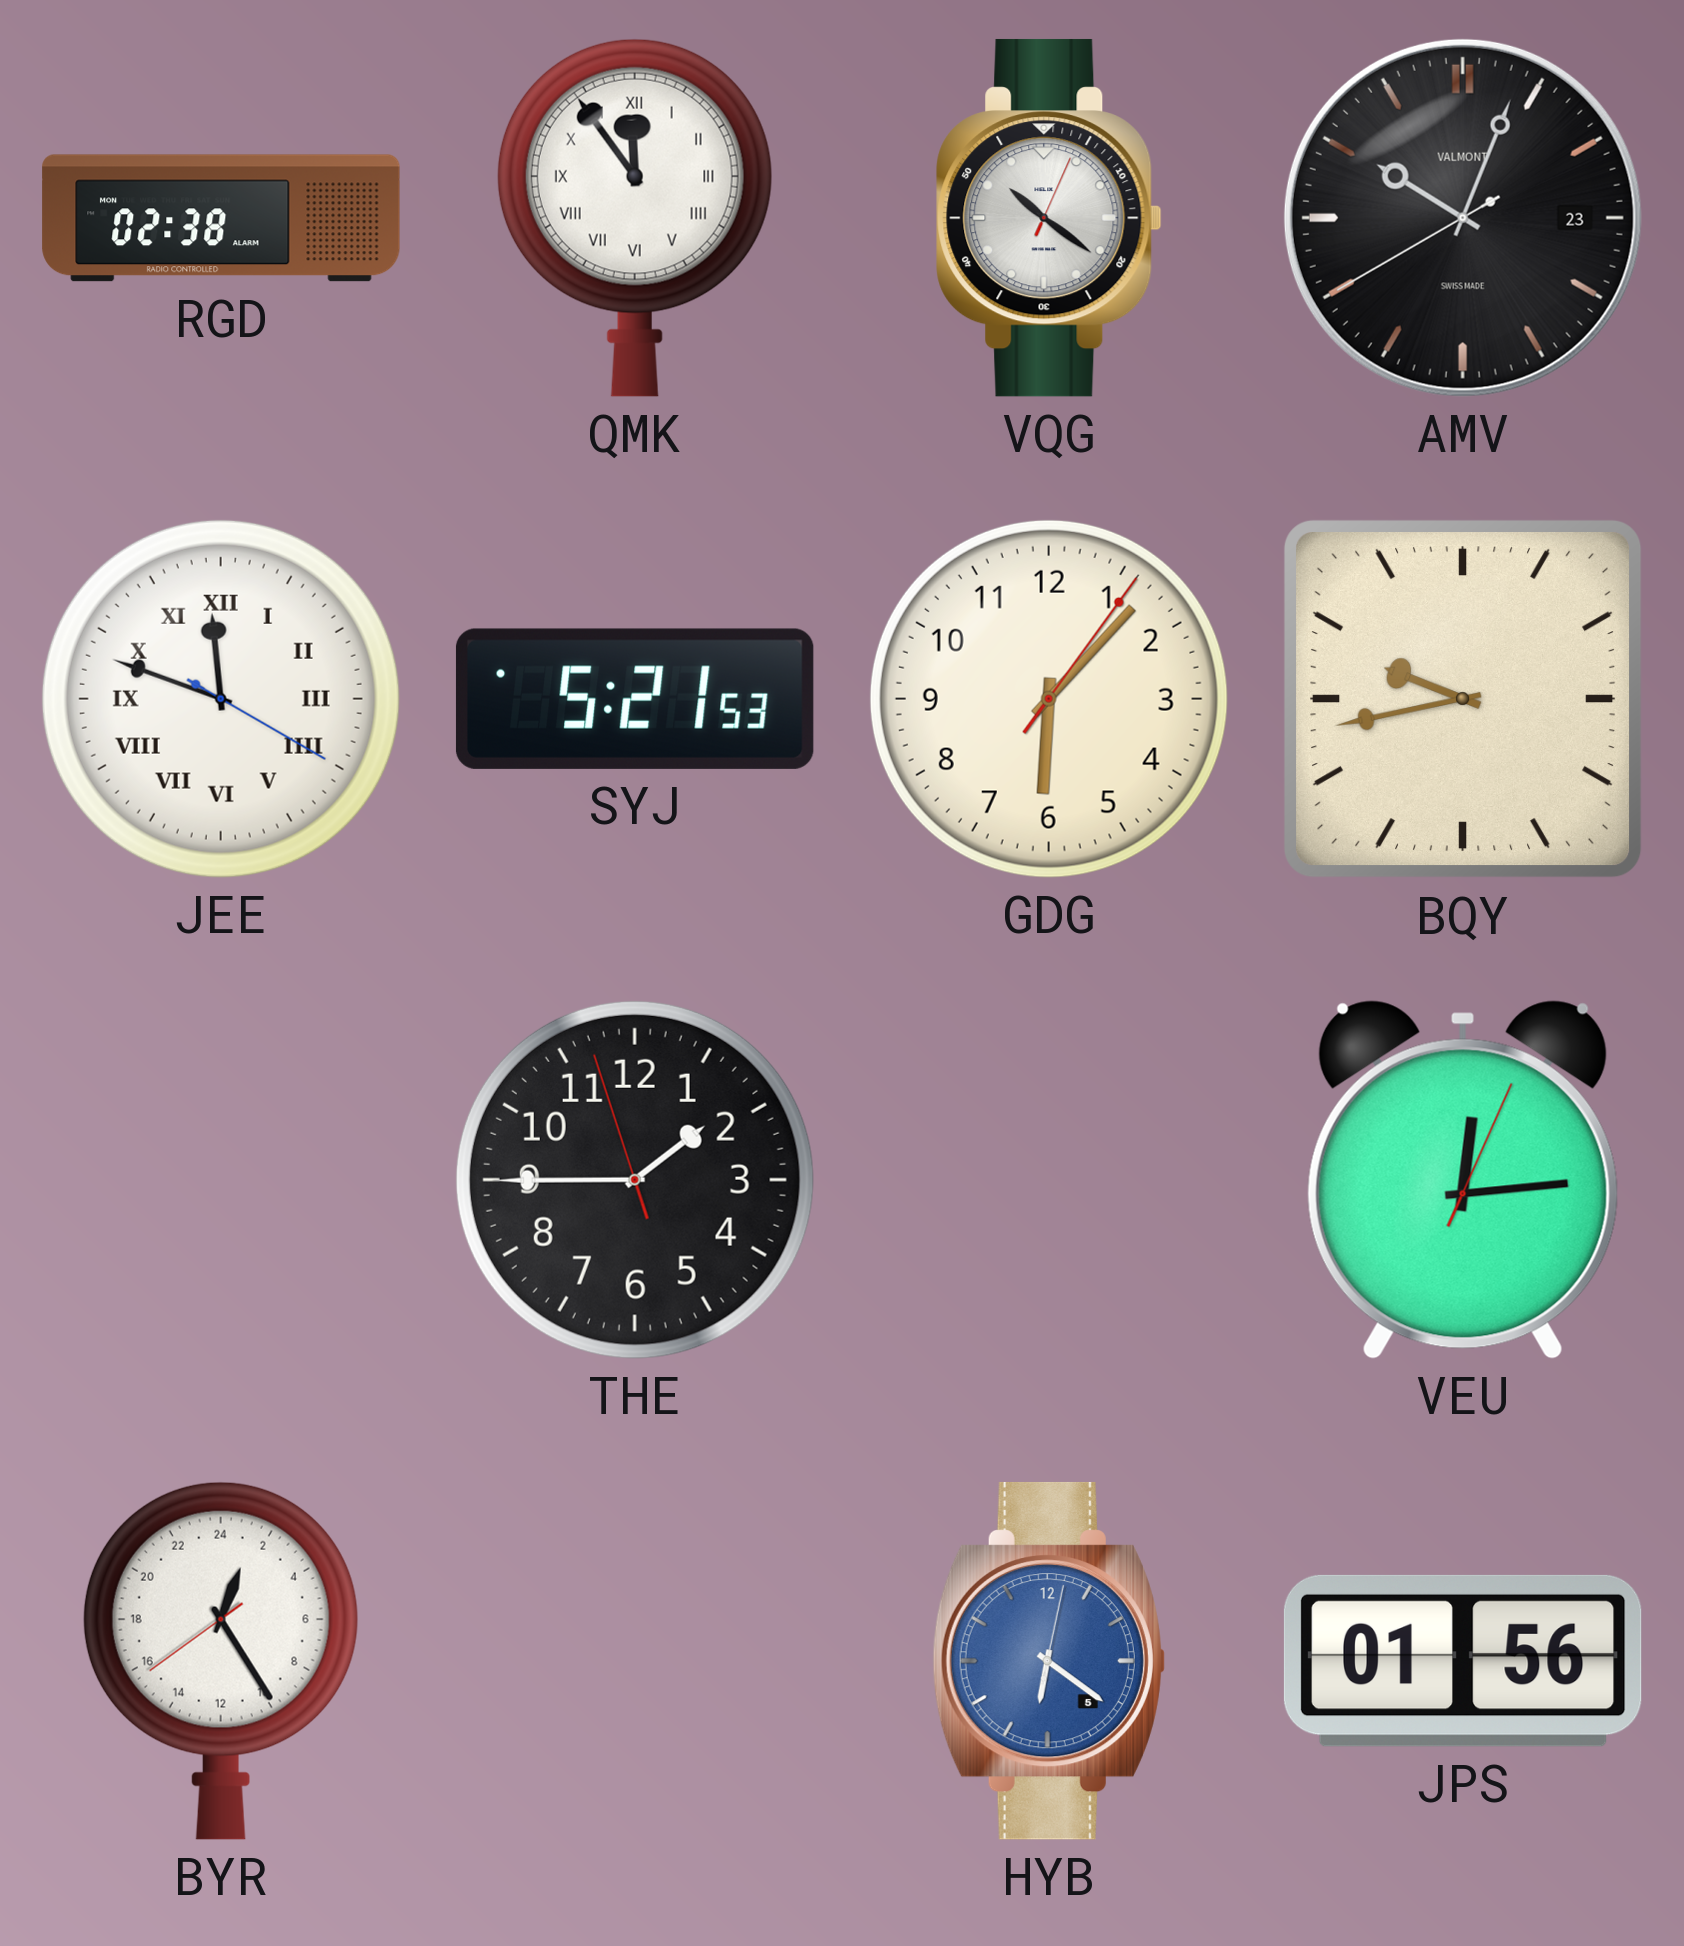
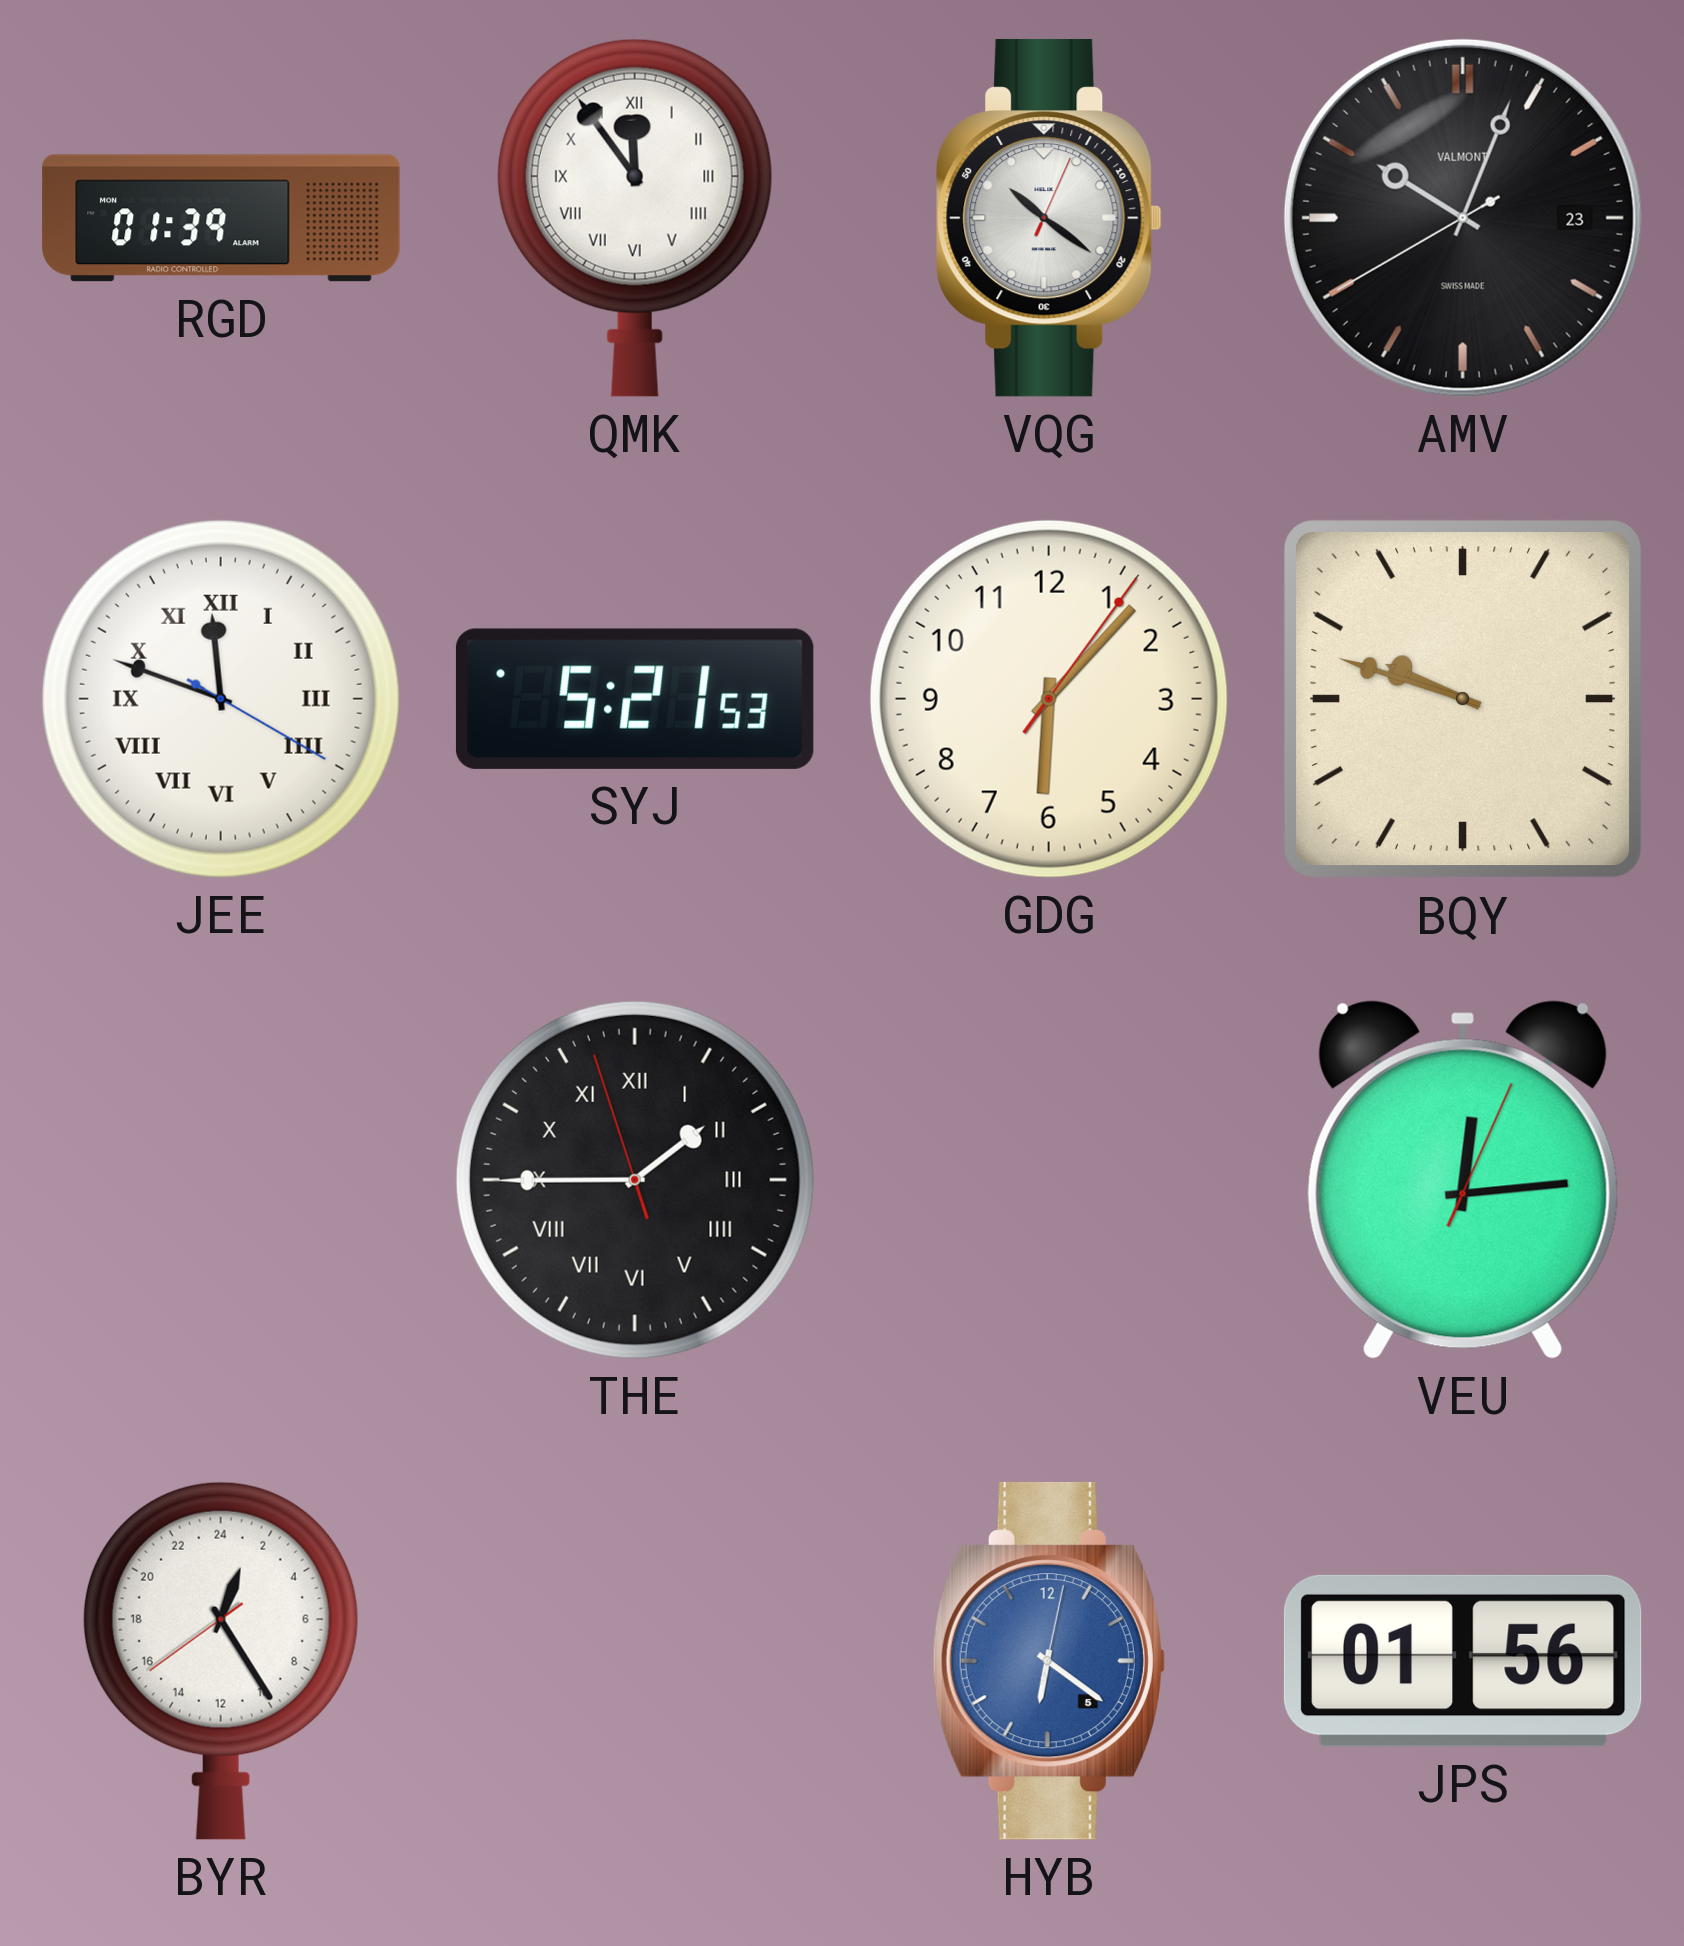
RGD: 02:38 -> 01:39
BQY: 9:43 -> 9:48
THE numerals: Arabic -> Roman
